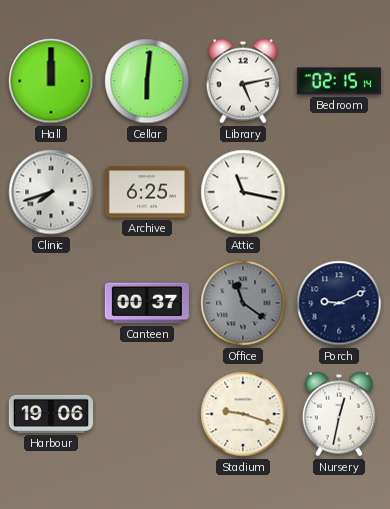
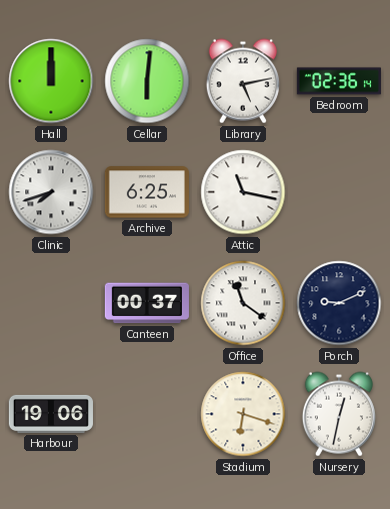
Bedroom: 02:15 -> 02:36
Office dial: grey -> white
Stadium: 9:18 -> 6:18
